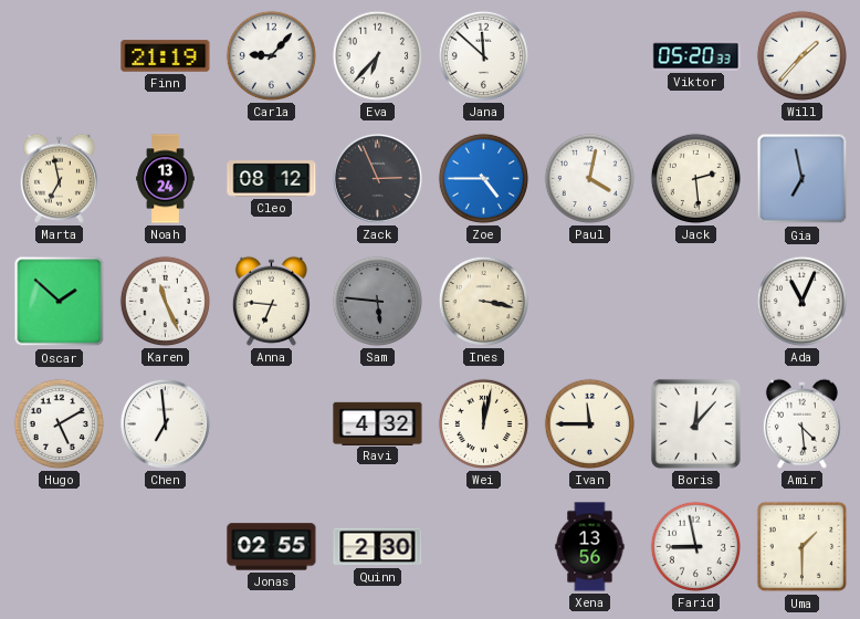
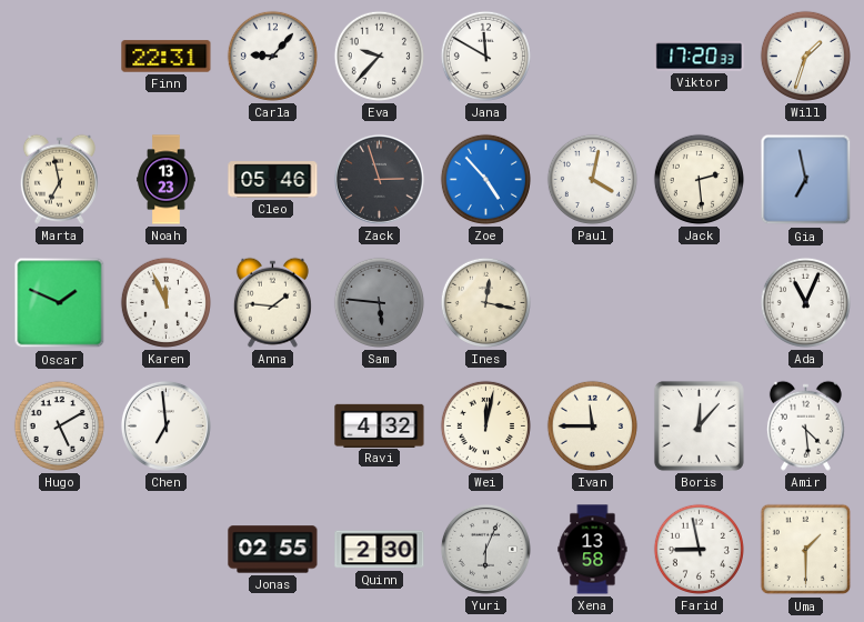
Finn: 21:19 -> 22:31
Eva: 6:37 -> 9:37
Jana: 11:52 -> 11:50
Viktor: 05:20 -> 17:20
Will: 1:37 -> 1:33
Noah: 13:24 -> 13:23
Cleo: 08:12 -> 05:46
Zack: 2:56 -> 2:57
Zoe: 4:45 -> 4:53
Oscar: 1:52 -> 1:49
Karen: 11:26 -> 11:56
Anna: 6:46 -> 1:46
Ines: 3:17 -> 12:17
Yuri: none -> 6:04
Xena: 13:56 -> 13:58
